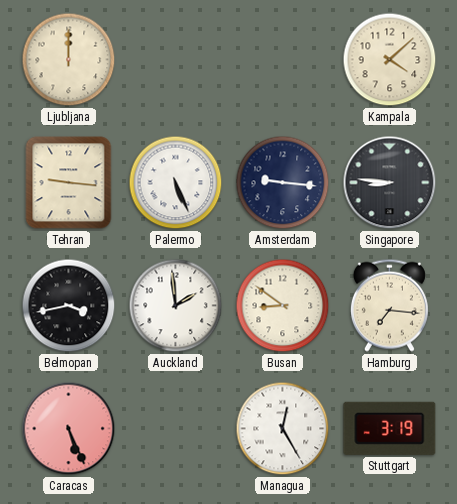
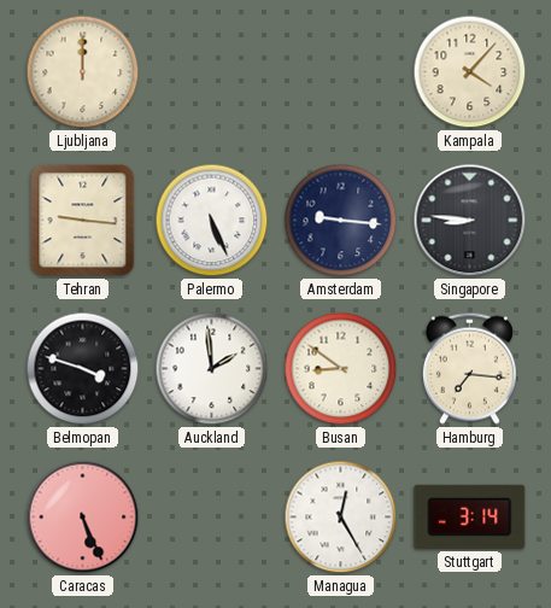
Kampala: 4:08 -> 4:07
Belmopan: 3:43 -> 3:48
Stuttgart: 3:19 -> 3:14
